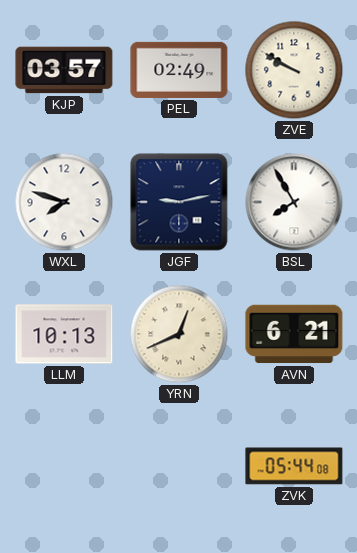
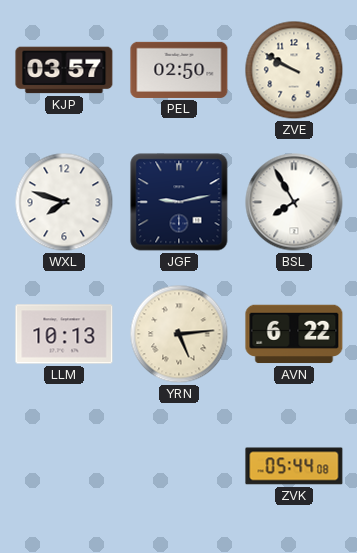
PEL: 02:49 -> 02:50
YRN: 12:41 -> 5:14
AVN: 6:21 -> 6:22
